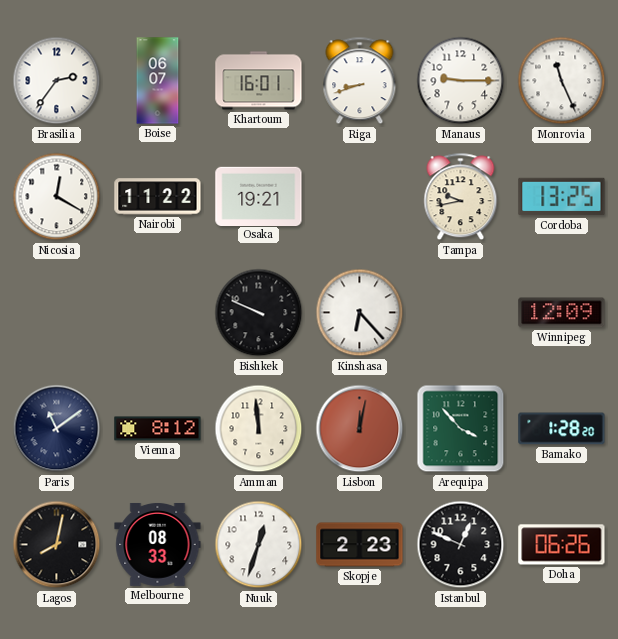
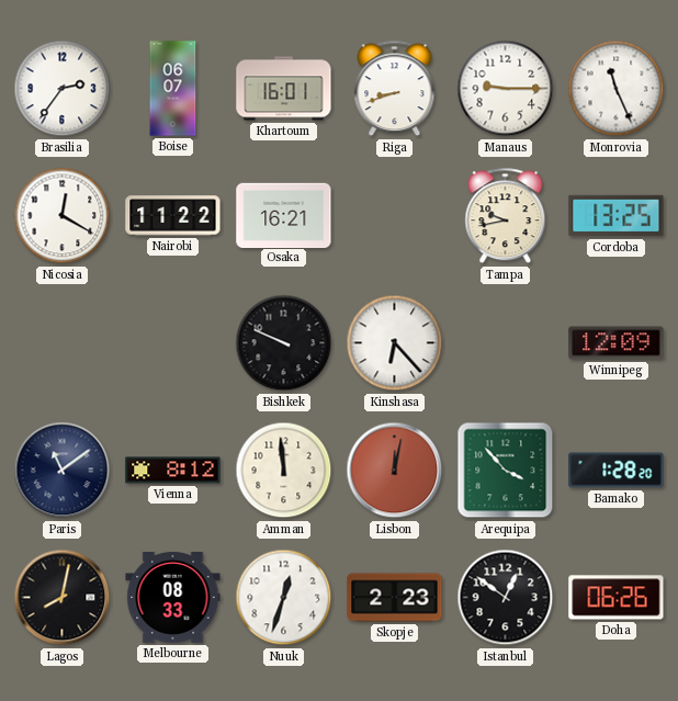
Osaka: 19:21 -> 16:21
Istanbul: 12:49 -> 12:51
